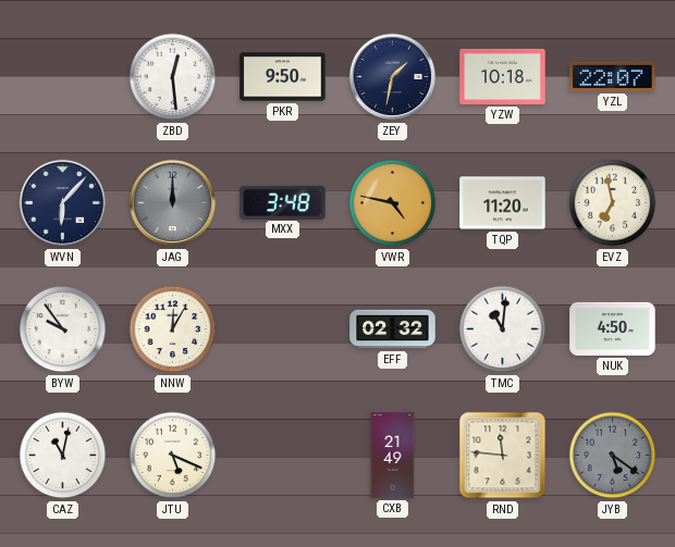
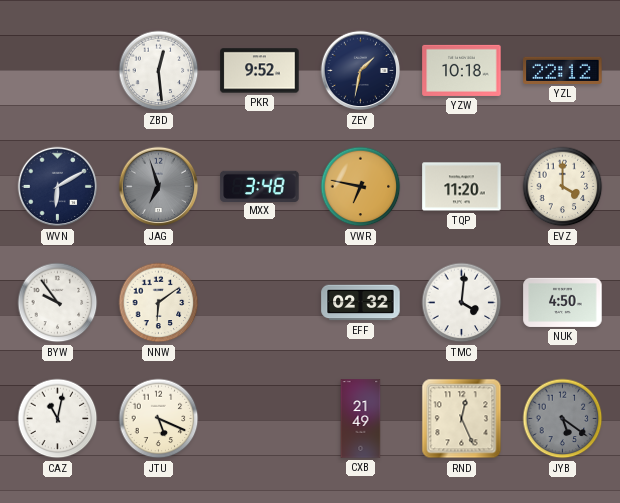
PKR: 9:50 -> 9:52
YZL: 22:07 -> 22:12
WVN: 6:07 -> 6:10
JAG: 12:00 -> 6:57
VWR: 4:47 -> 6:47
EVZ: 6:58 -> 4:00
NNW: 12:05 -> 6:09
TMC: 11:01 -> 4:01
RND: 11:46 -> 12:26
